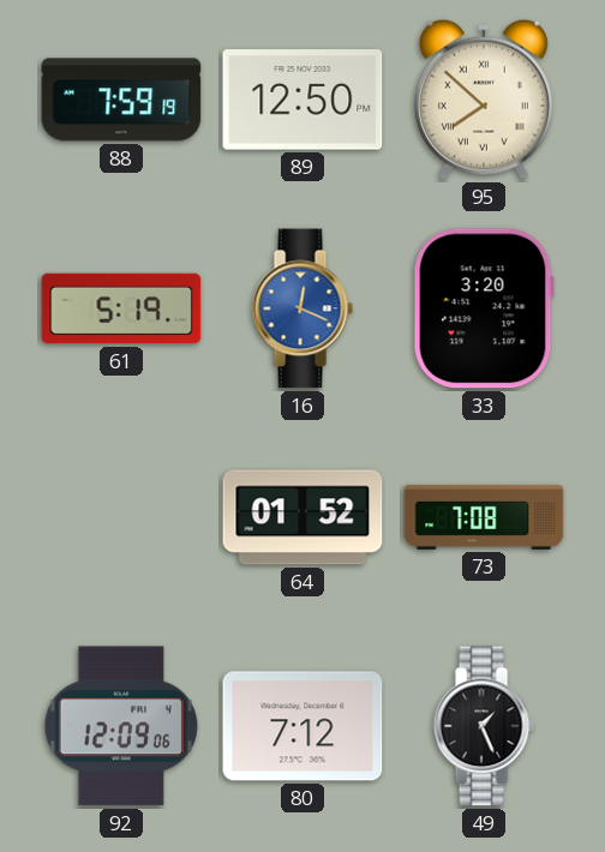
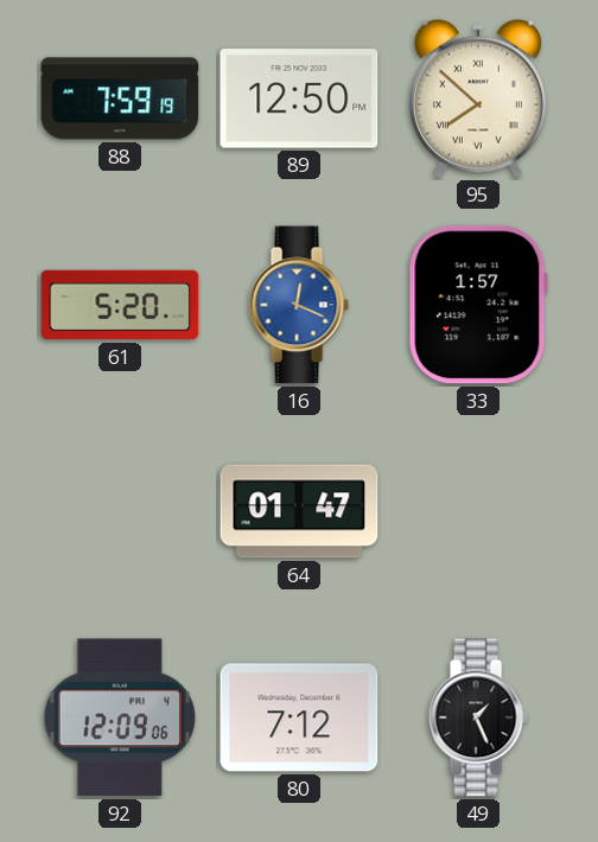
61: 5:19 -> 5:20
33: 3:20 -> 1:57
64: 01:52 -> 01:47
73: 7:08 -> none
